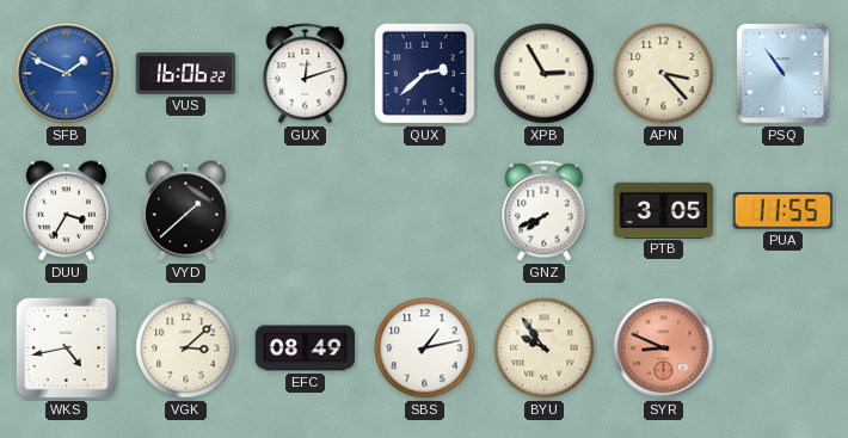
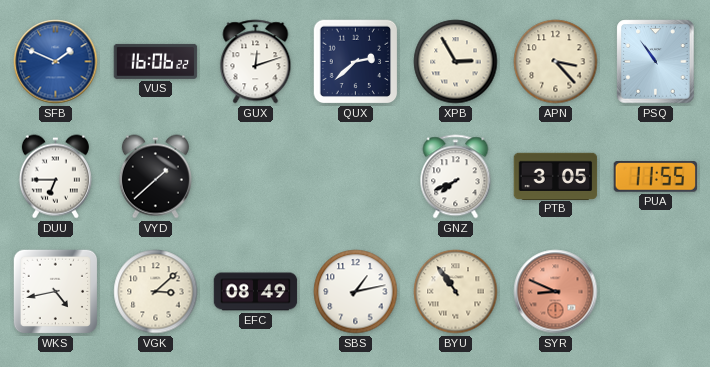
DUU: 3:35 -> 6:45
BYU: 9:54 -> 10:54
